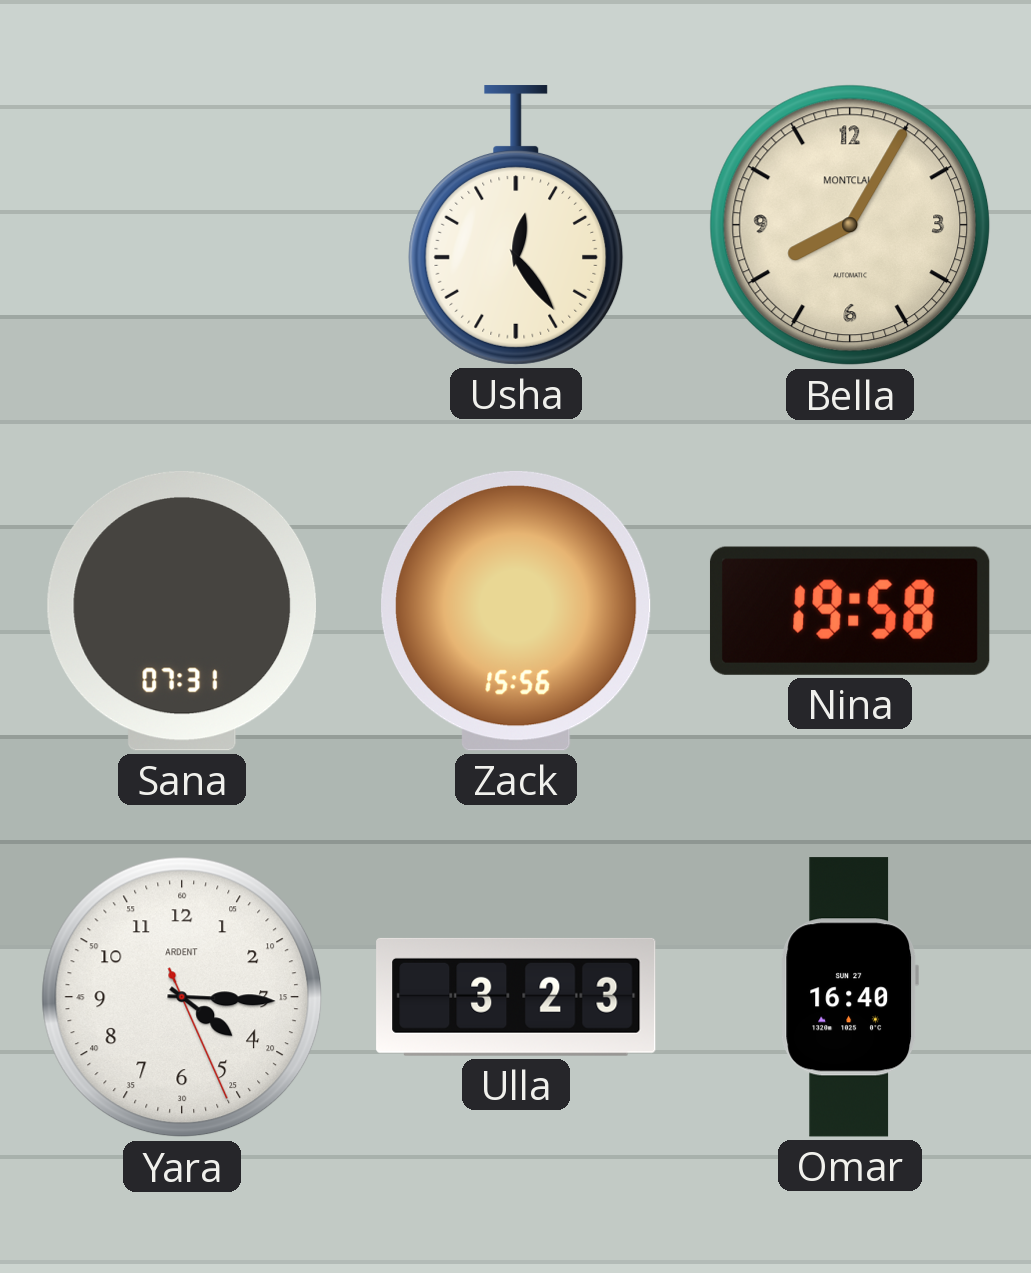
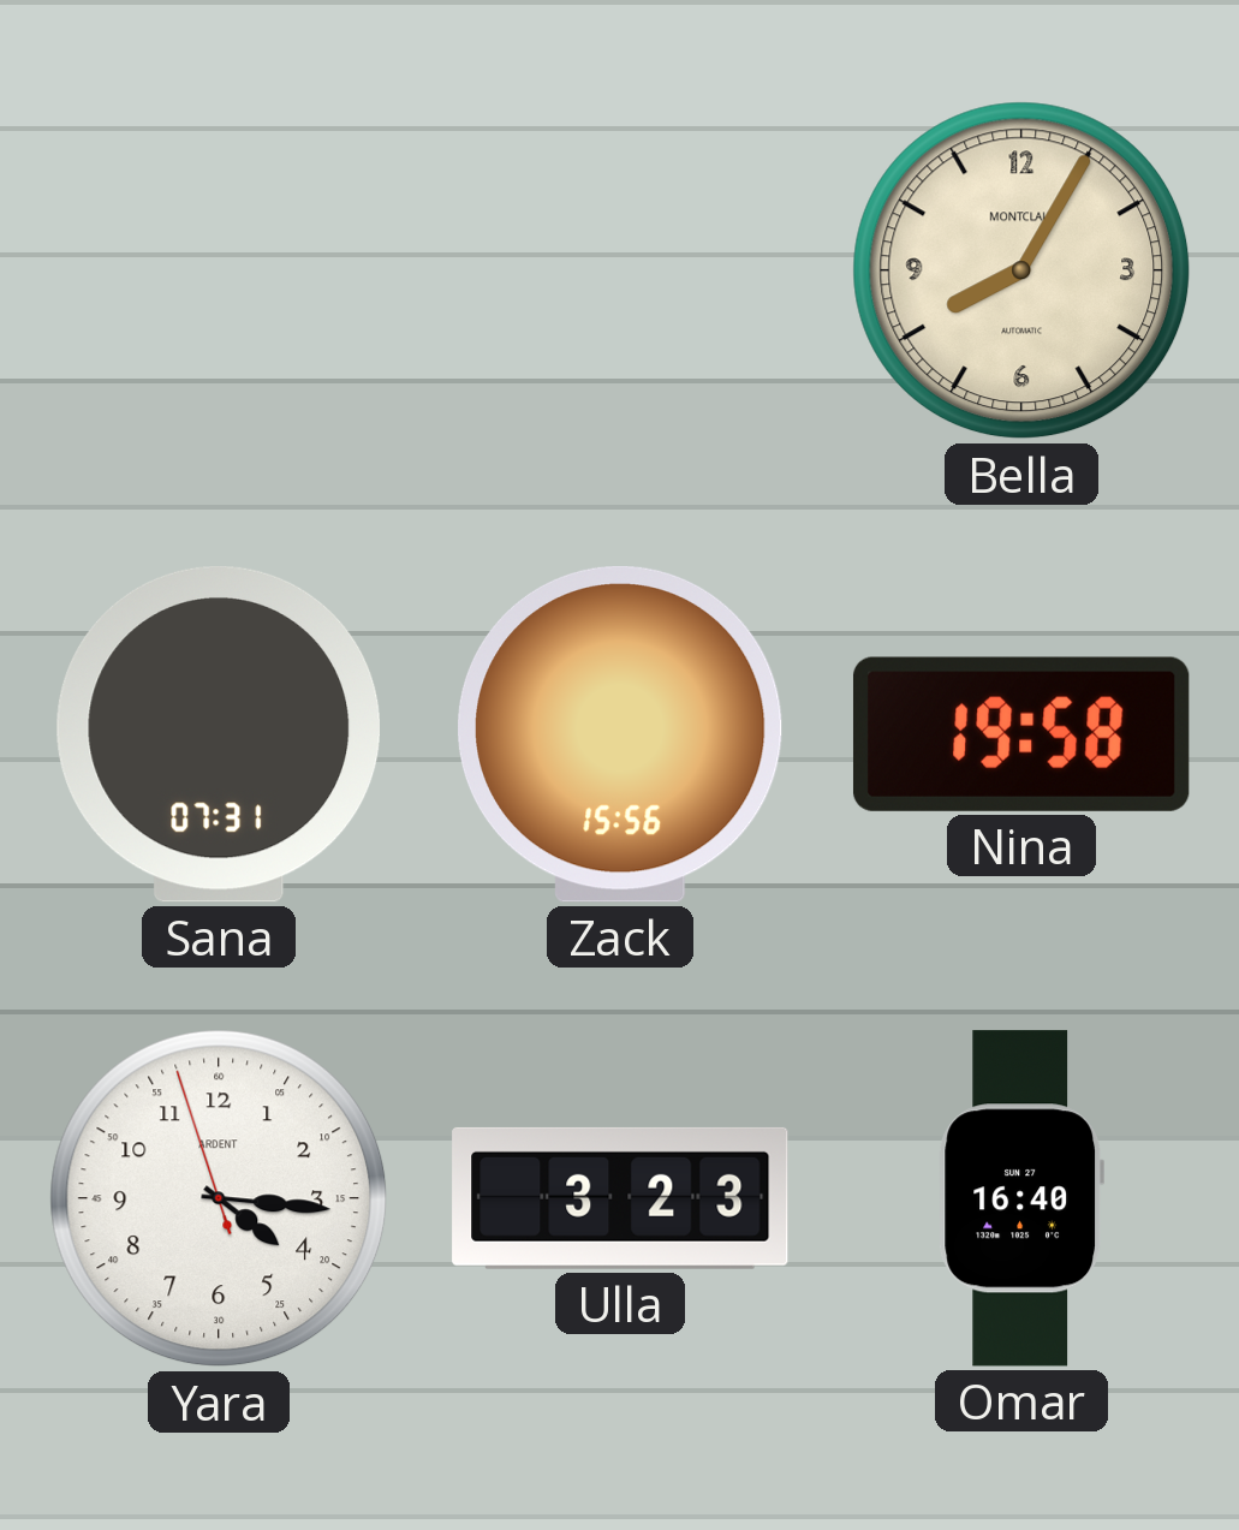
Usha: 12:24 -> none
Yara: 4:15:26 -> 4:15:57
